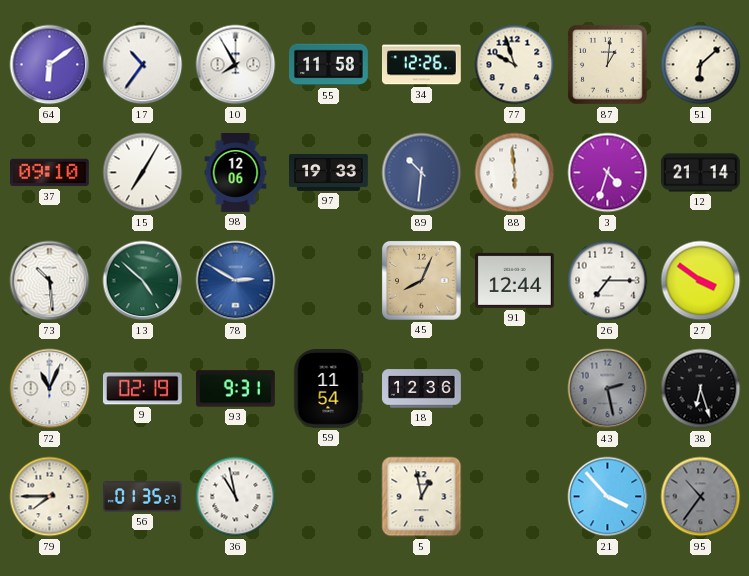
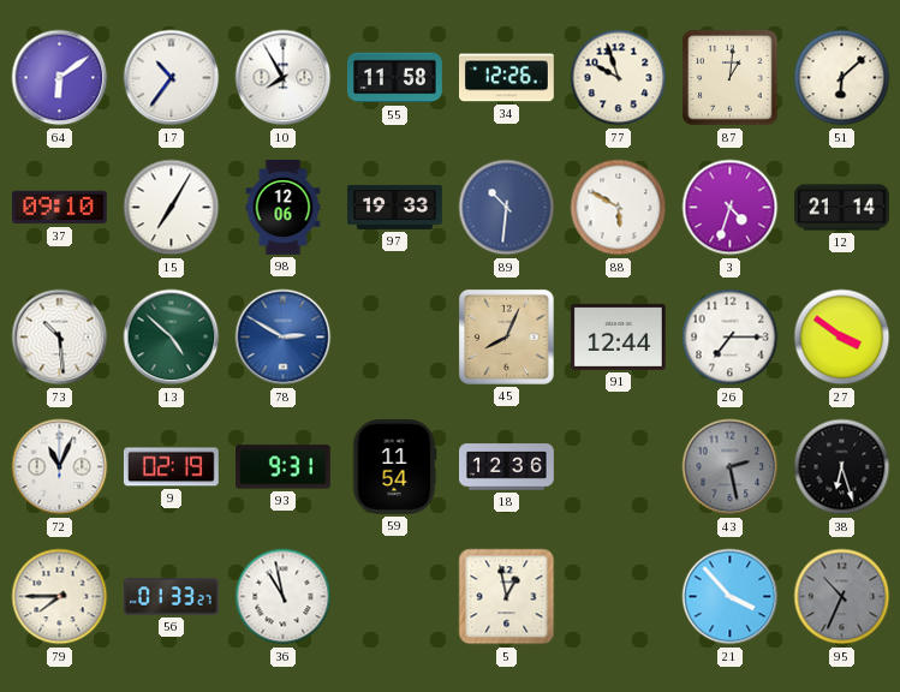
88: 5:59 -> 5:50
56: 01:35 -> 01:33
95: 10:36 -> 10:34
